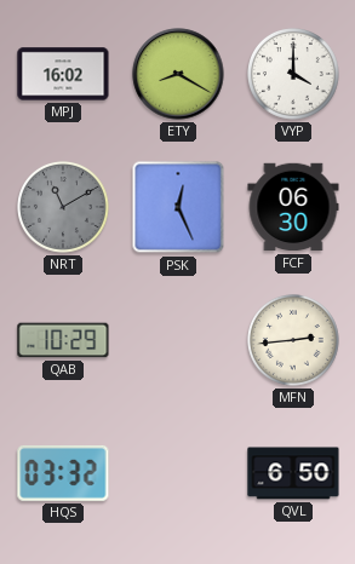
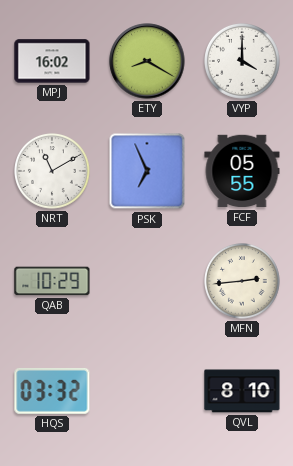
NRT dial: grey -> white
PSK: 12:26 -> 6:56
FCF: 06:30 -> 05:55
QVL: 6:50 -> 8:10
